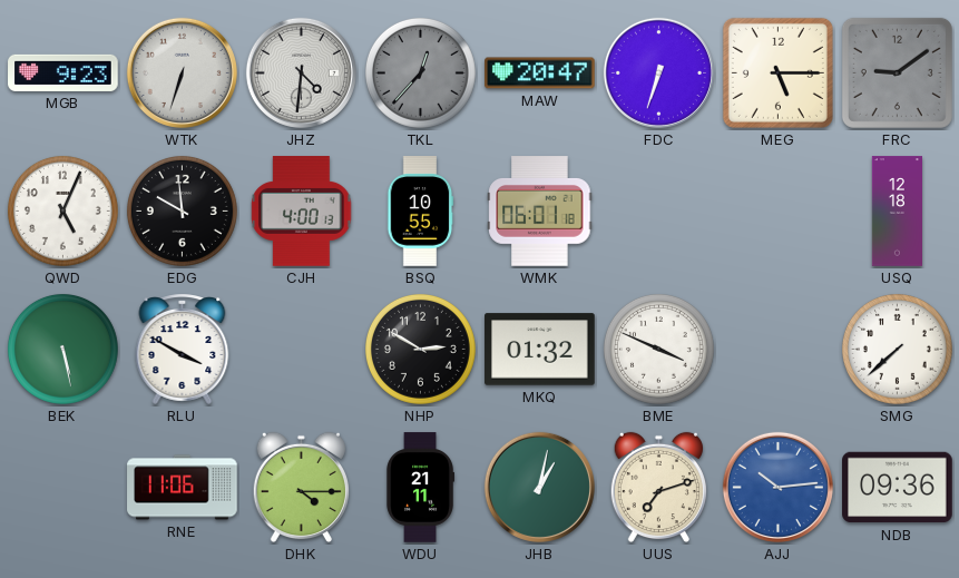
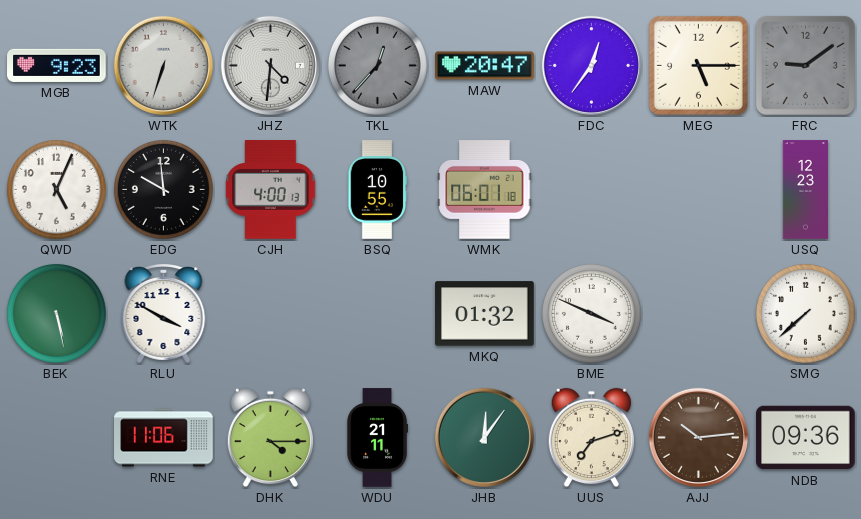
FDC: 6:33 -> 12:36
USQ: 12:18 -> 12:23
NHP: 2:50 -> none
JHB: 1:02 -> 12:06
AJJ dial: blue -> brown
